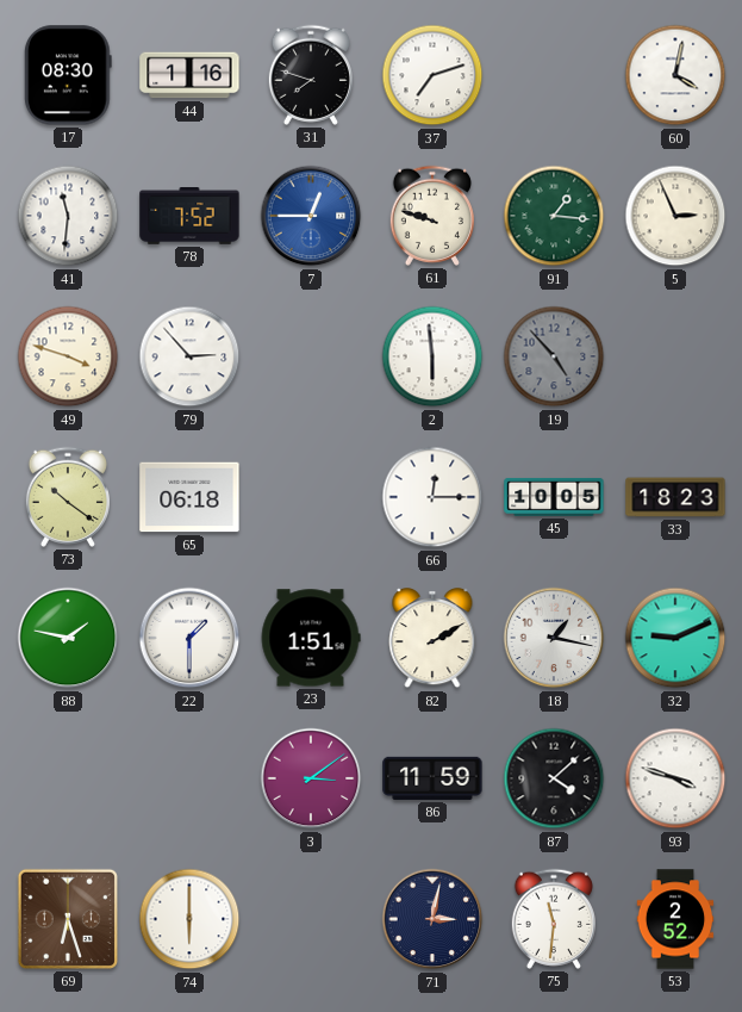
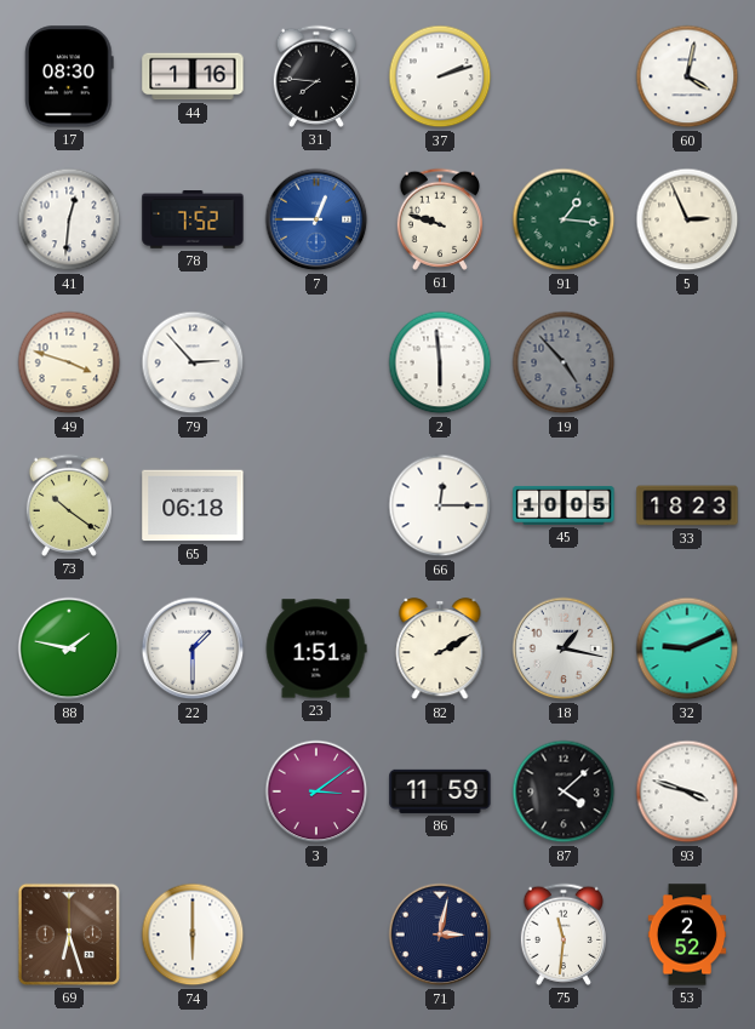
31: 7:48 -> 7:46
37: 7:12 -> 2:12
41: 11:31 -> 12:31
